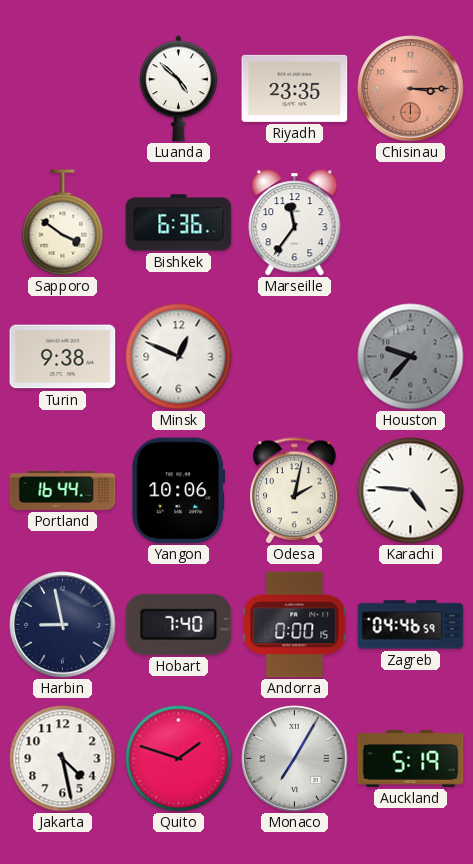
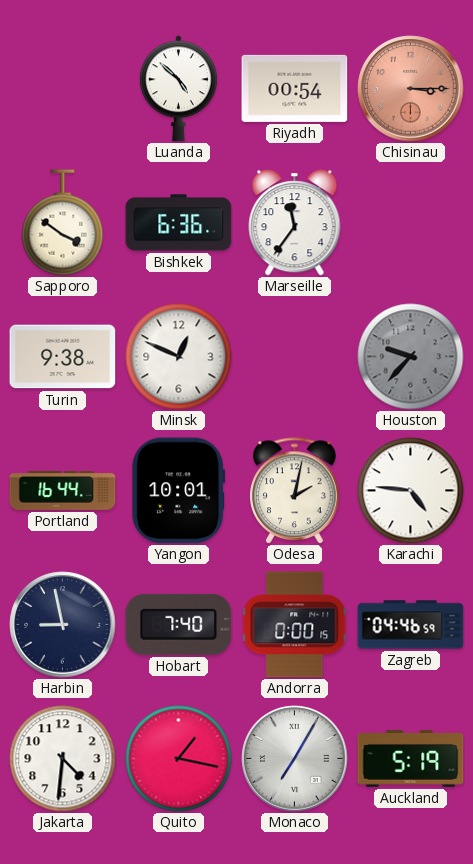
Riyadh: 23:35 -> 00:54
Yangon: 10:06 -> 10:01
Jakarta: 4:28 -> 4:31
Quito: 1:48 -> 1:17
